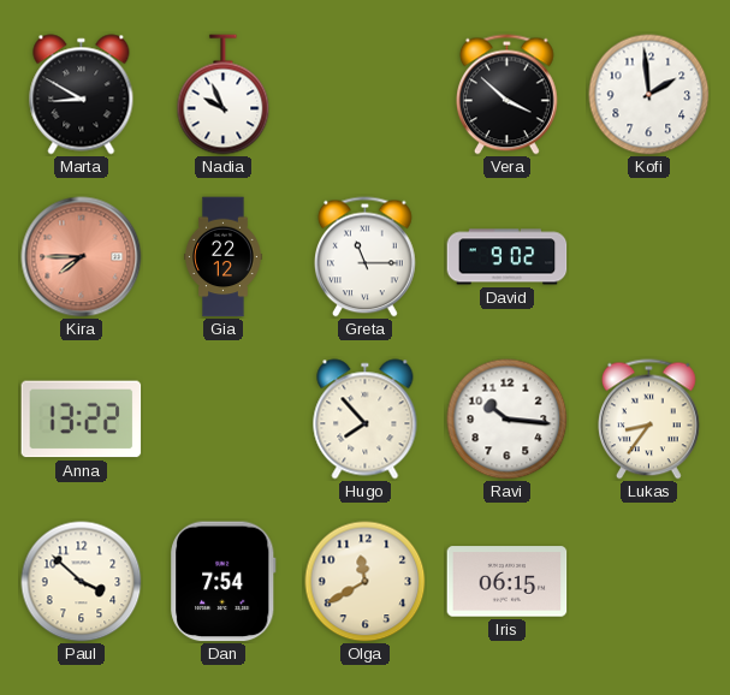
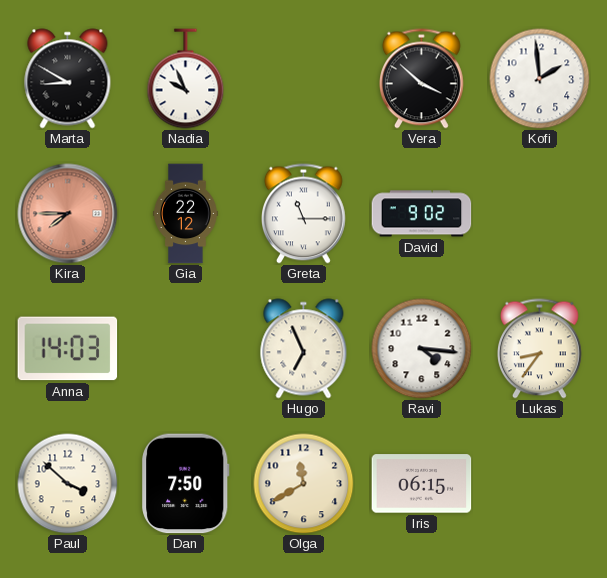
Anna: 13:22 -> 14:03
Hugo: 7:53 -> 6:56
Ravi: 10:16 -> 4:16
Dan: 7:54 -> 7:50
